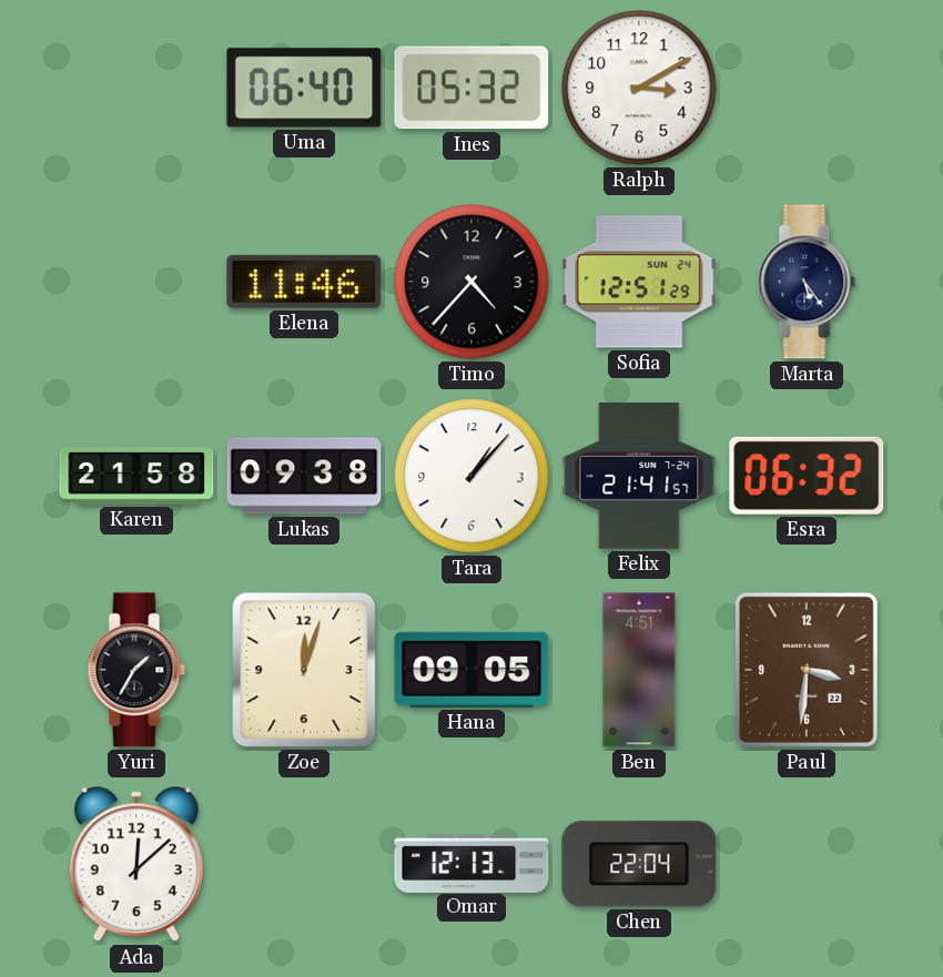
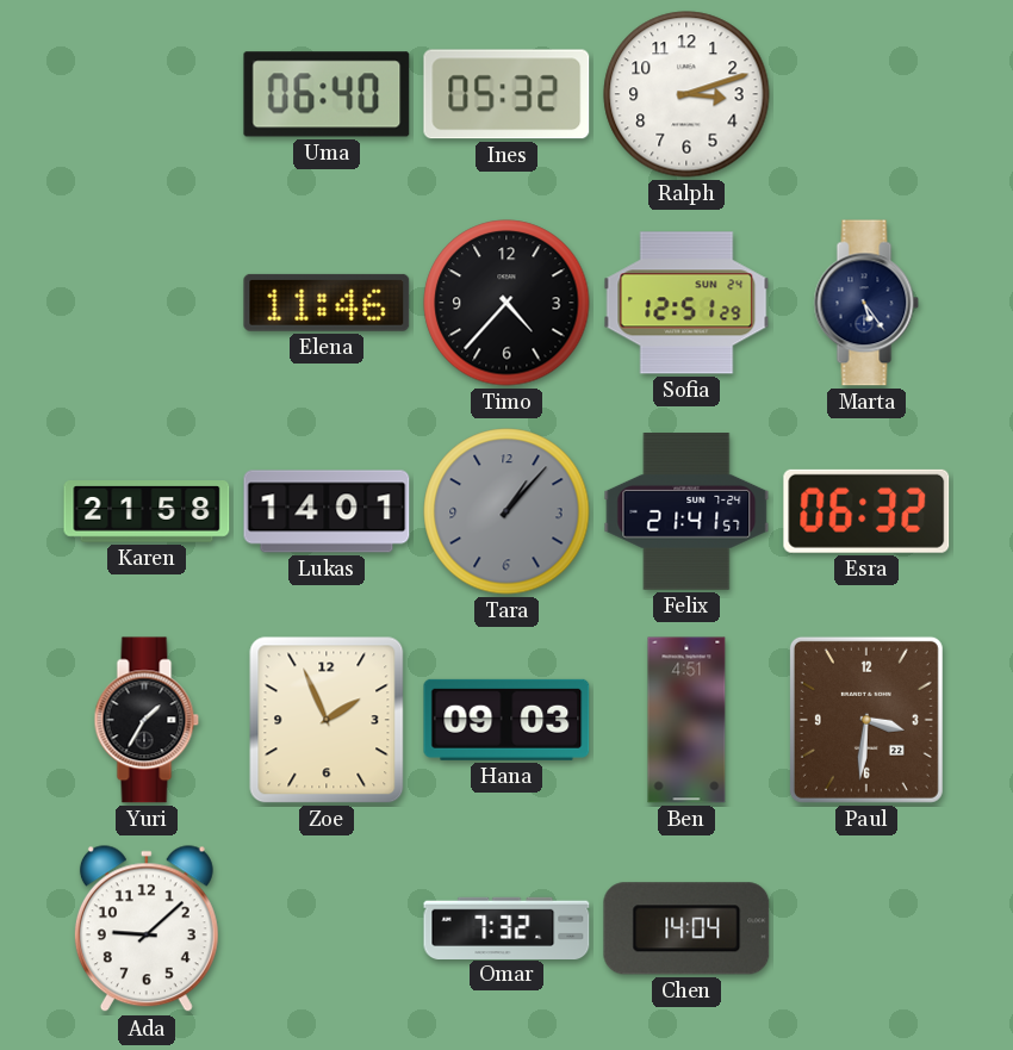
Ralph: 3:10 -> 3:12
Lukas: 09:38 -> 14:01
Tara dial: white -> grey
Zoe: 12:03 -> 1:56
Hana: 09:05 -> 09:03
Ada: 12:08 -> 9:08
Omar: 12:13 -> 7:32
Chen: 22:04 -> 14:04
